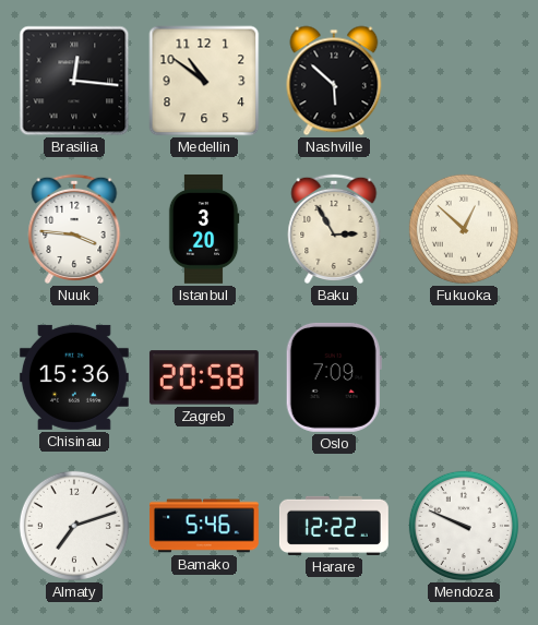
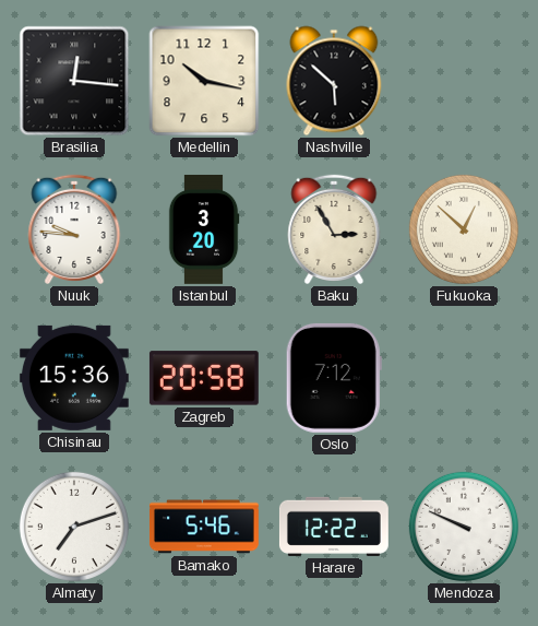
Medellin: 10:51 -> 10:17
Nuuk: 3:46 -> 9:46
Oslo: 7:09 -> 7:12
